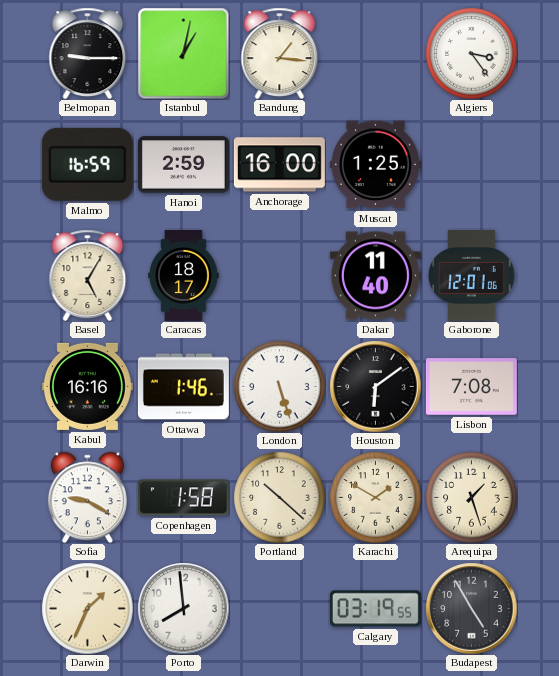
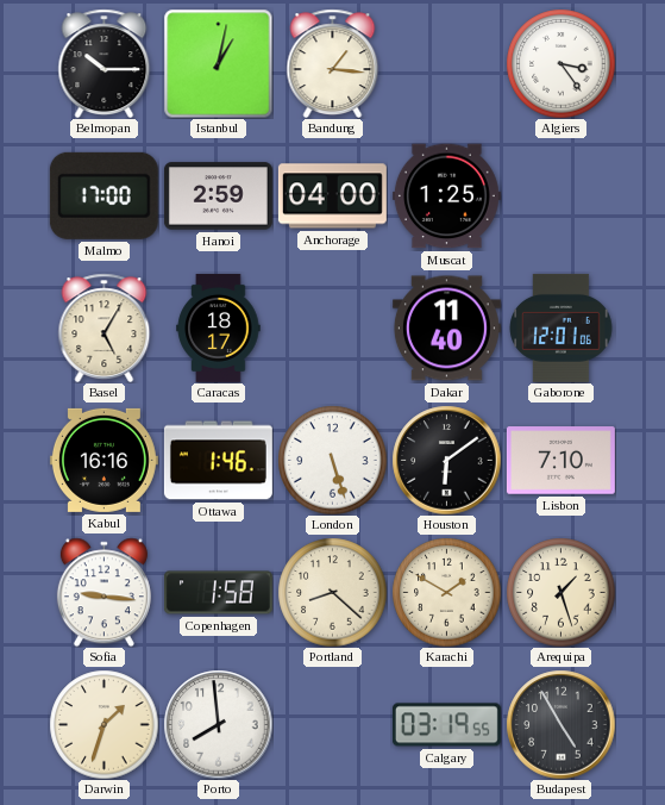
Belmopan: 9:15 -> 10:15
Malmo: 16:59 -> 17:00
Anchorage: 16:00 -> 04:00
Lisbon: 7:08 -> 7:10
Sofia: 9:20 -> 9:16
Portland: 10:22 -> 8:22
Darwin: 1:34 -> 1:33
